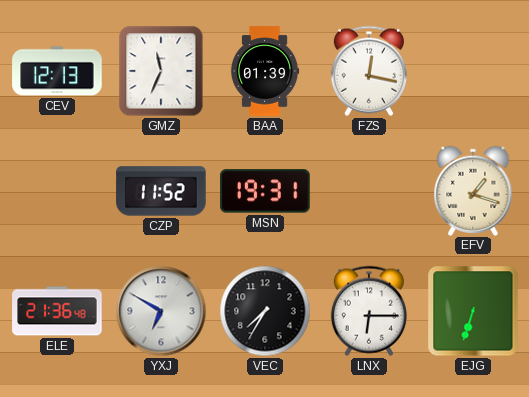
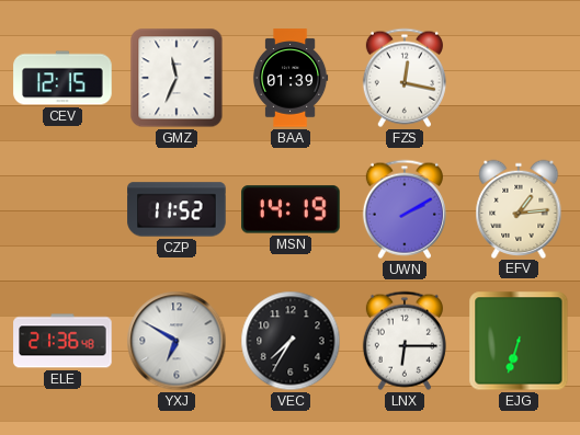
CEV: 12:13 -> 12:15
MSN: 19:31 -> 14:19
UWN: none -> 2:10
EFV: 1:18 -> 1:14
